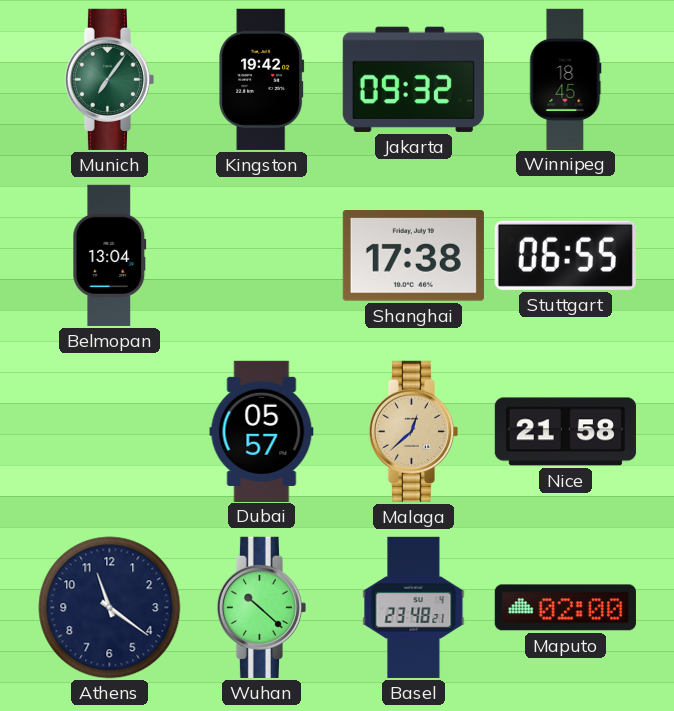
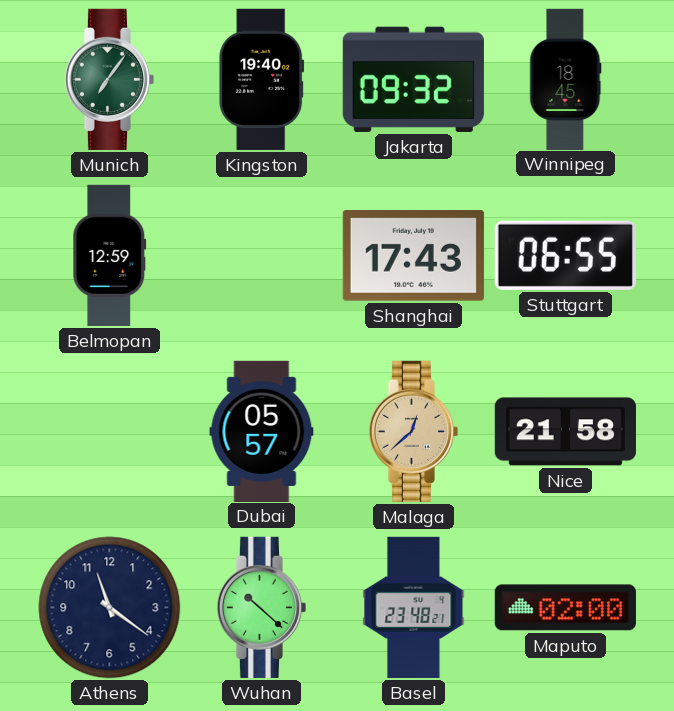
Kingston: 19:42 -> 19:40
Belmopan: 13:04 -> 12:59
Shanghai: 17:38 -> 17:43
